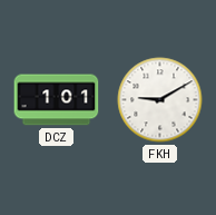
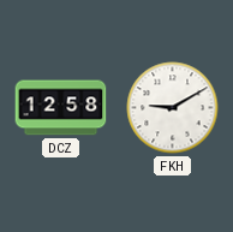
DCZ: 1:01 -> 12:58
